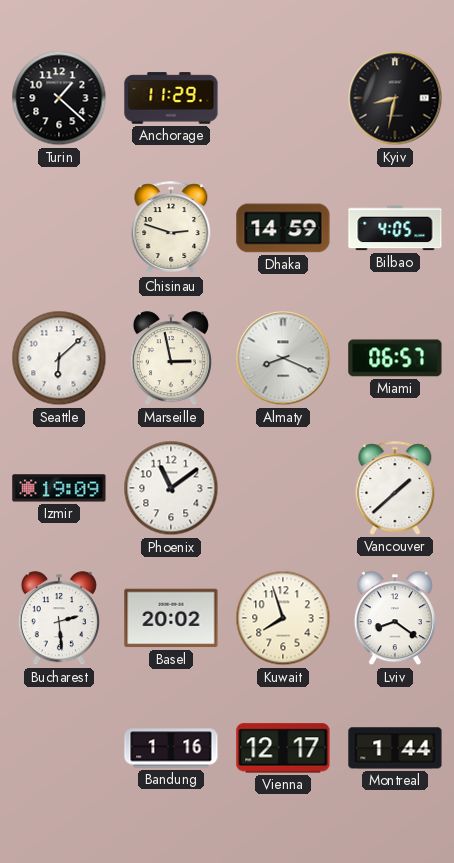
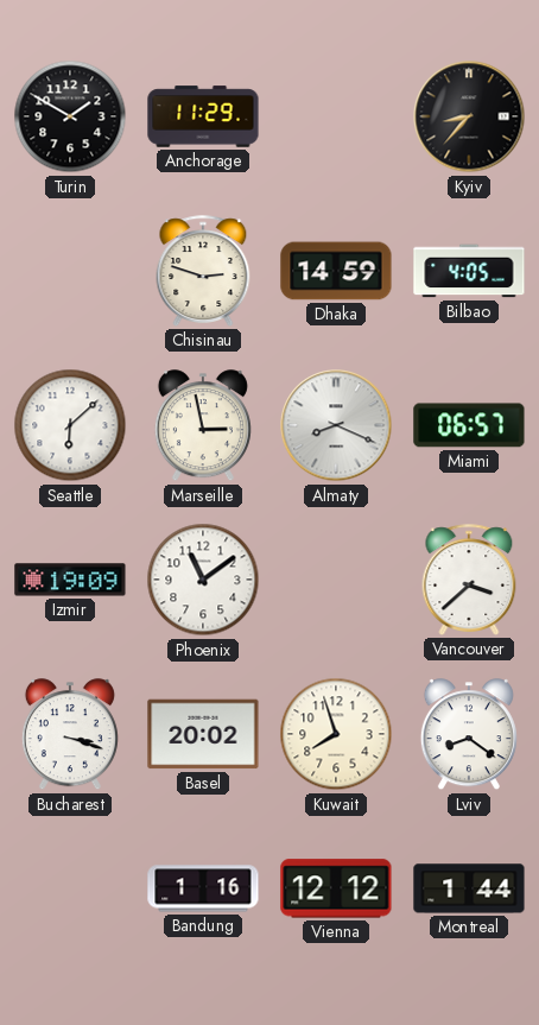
Turin: 1:22 -> 1:50
Kyiv: 8:32 -> 8:37
Vancouver: 1:38 -> 3:38
Bucharest: 2:29 -> 3:18
Vienna: 12:17 -> 12:12
